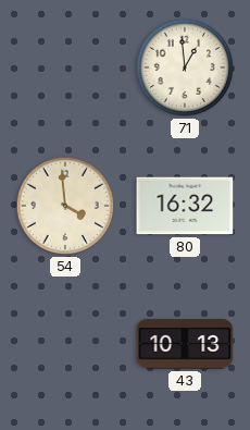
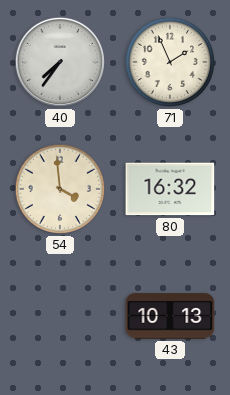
40: none -> 7:36
71: 12:59 -> 1:56
